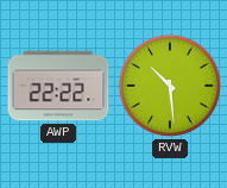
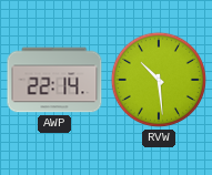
AWP: 22:22 -> 22:14
